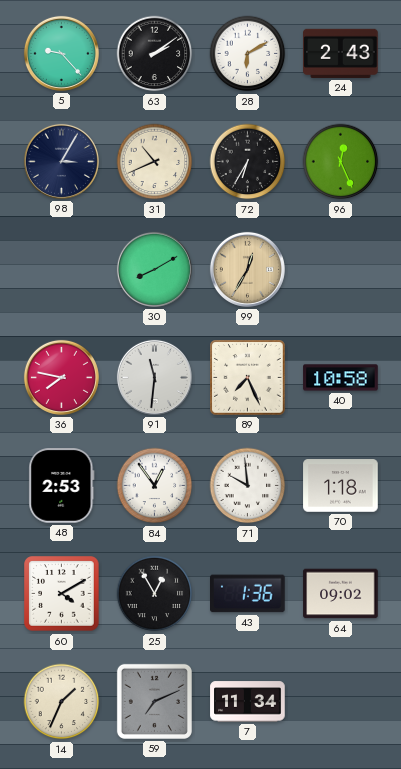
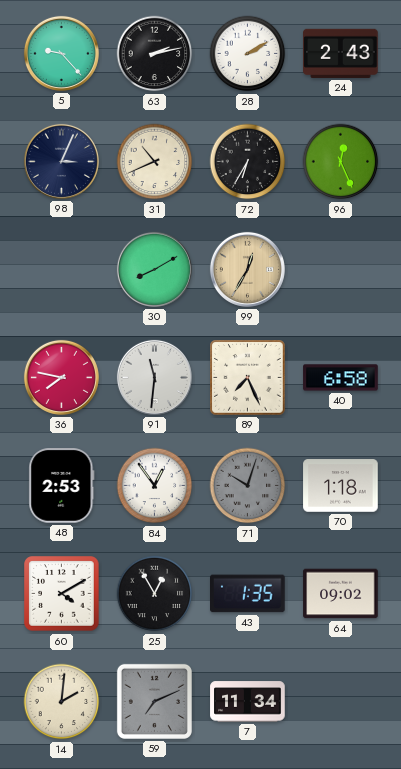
63: 2:09 -> 2:13
28: 6:10 -> 2:10
98: 3:05 -> 3:04
40: 10:58 -> 6:58
71: 9:59 -> 10:03
71 dial: white -> grey
43: 1:36 -> 1:35
14: 1:34 -> 2:01
